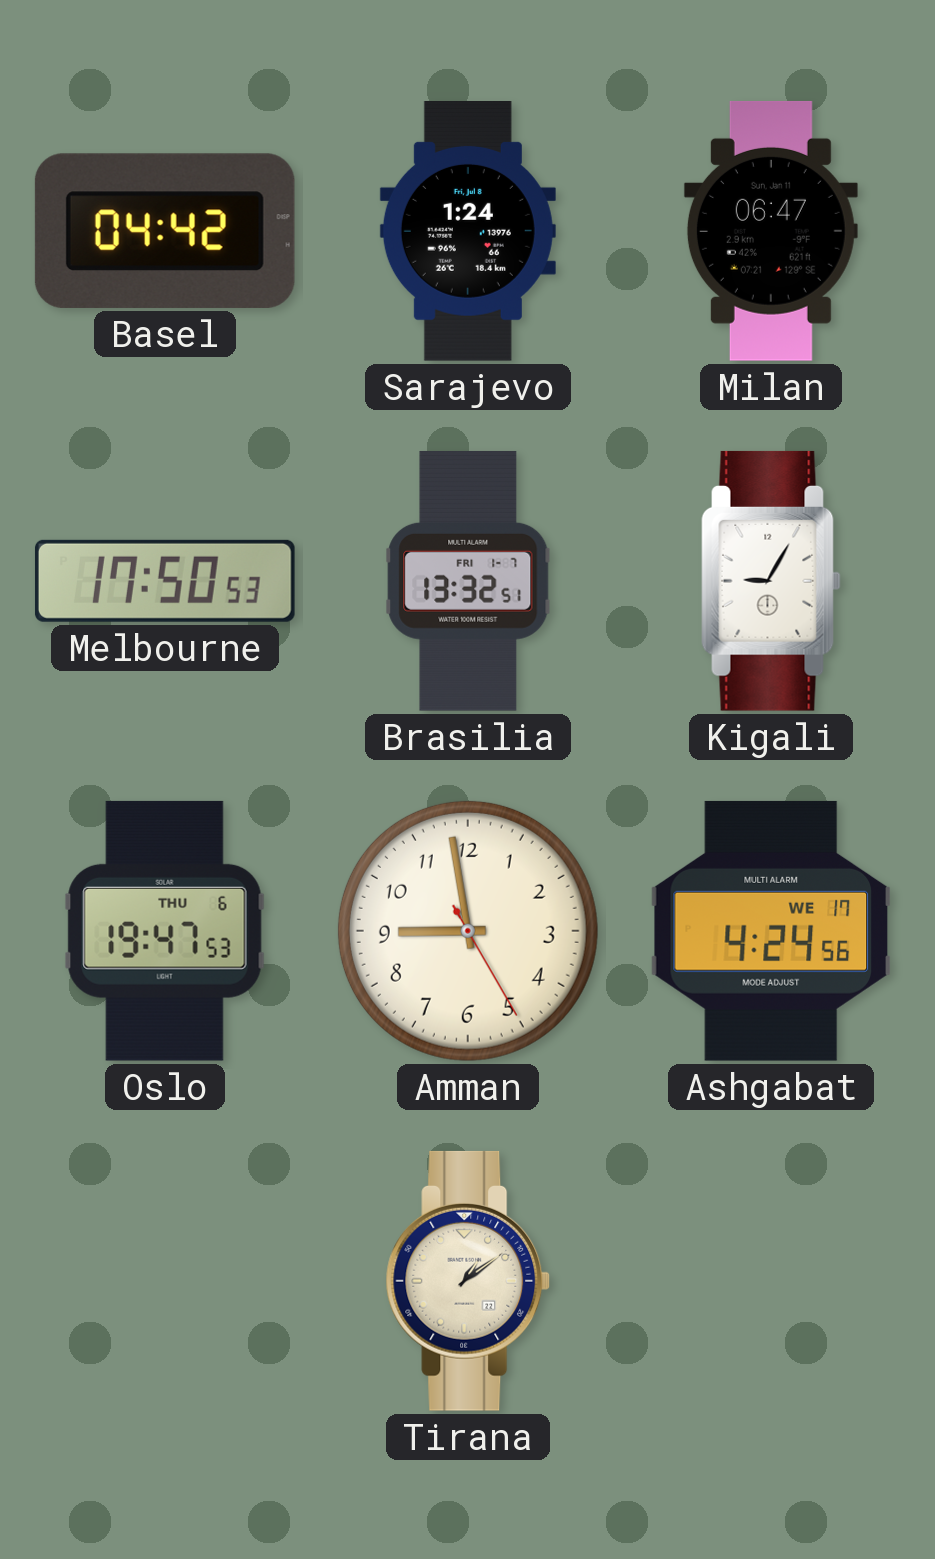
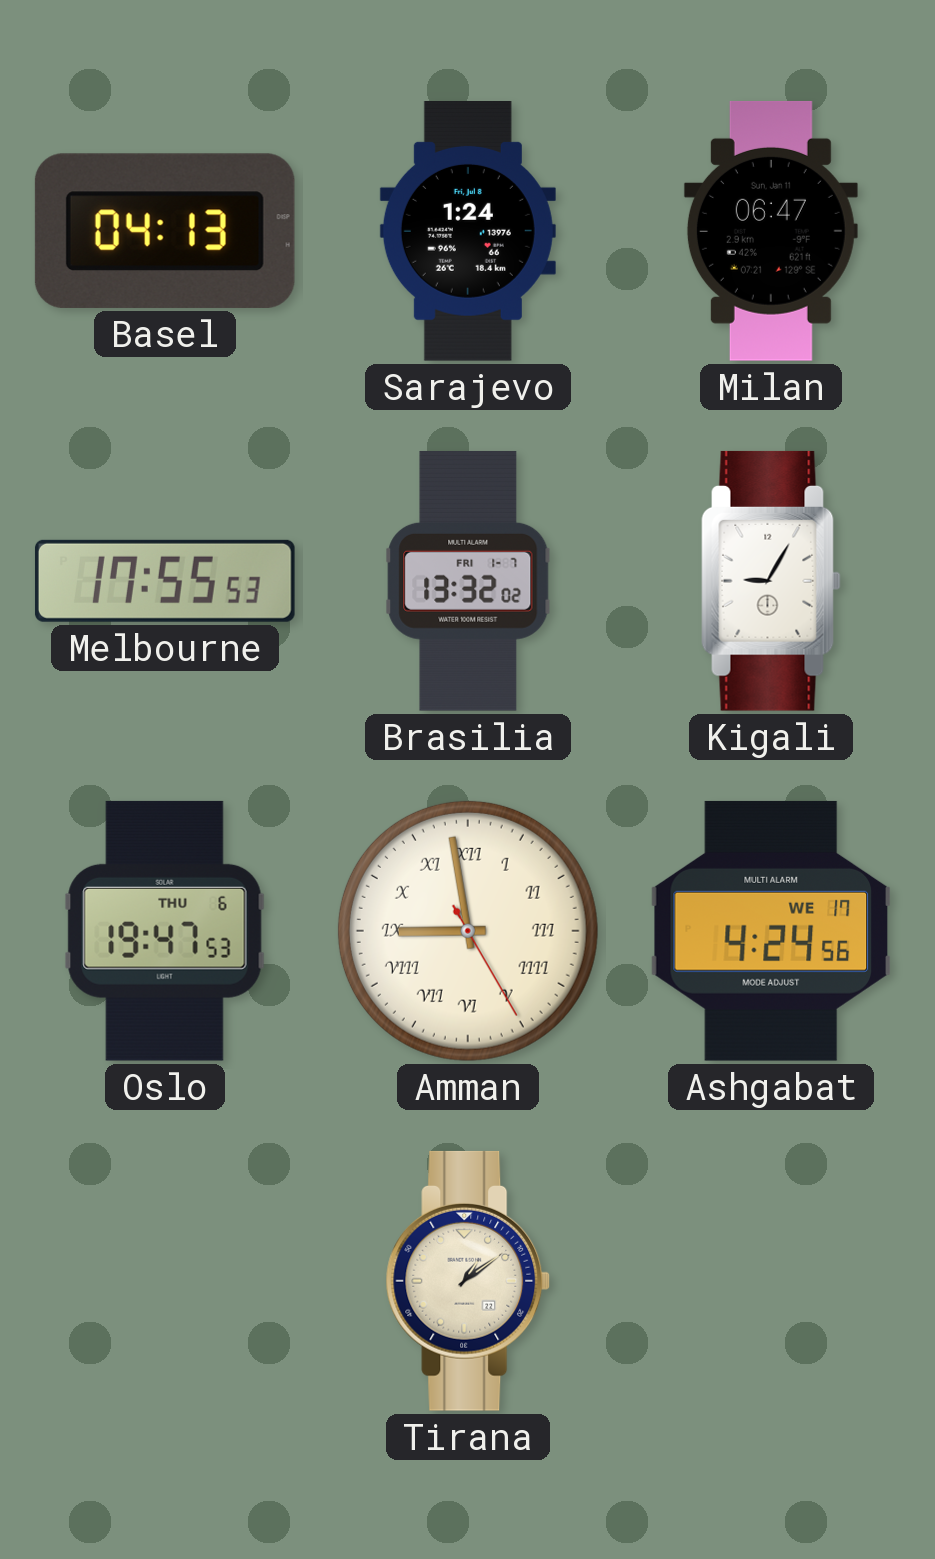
Basel: 04:42 -> 04:13
Melbourne: 17:50 -> 17:55
Brasilia: 13:32:51 -> 13:32:02
Amman numerals: Arabic -> Roman
